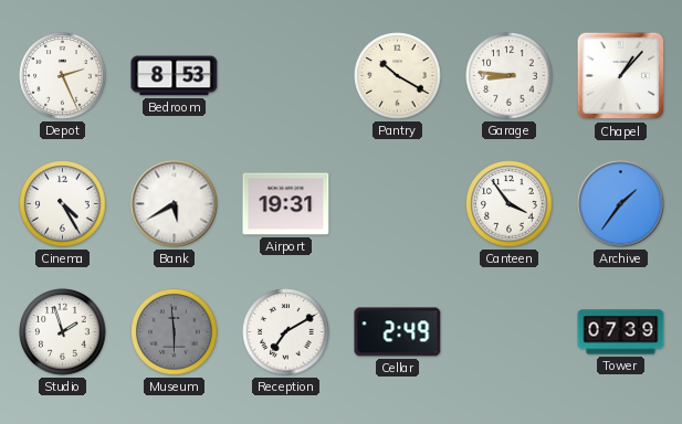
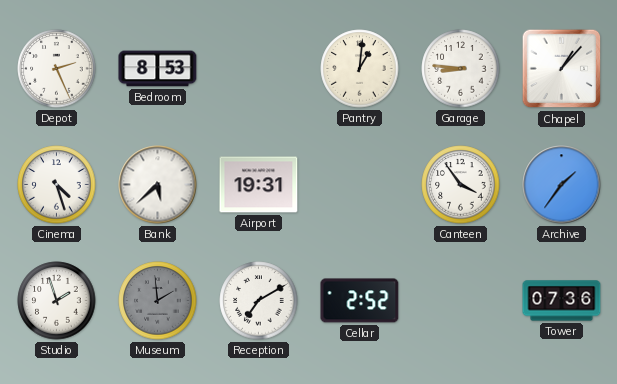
Pantry: 10:20 -> 1:01
Cinema: 4:25 -> 4:27
Bank: 5:40 -> 5:38
Museum: 5:59 -> 1:59
Cellar: 2:49 -> 2:52
Tower: 07:39 -> 07:36
